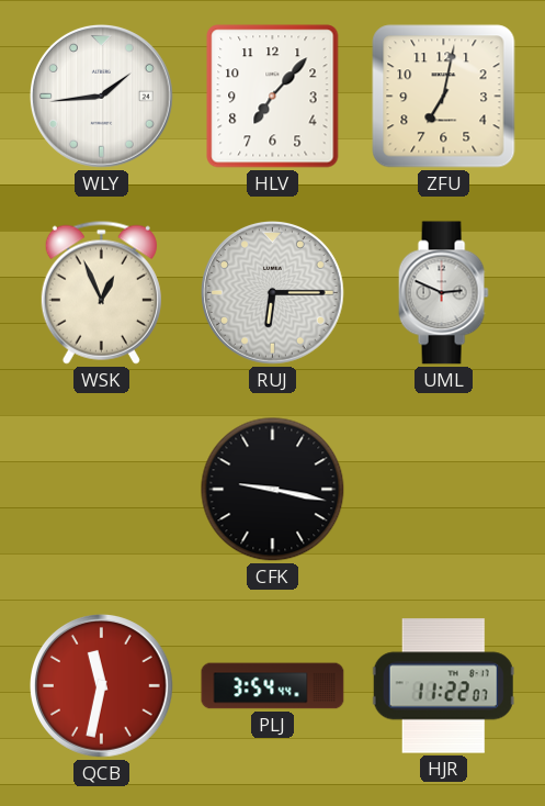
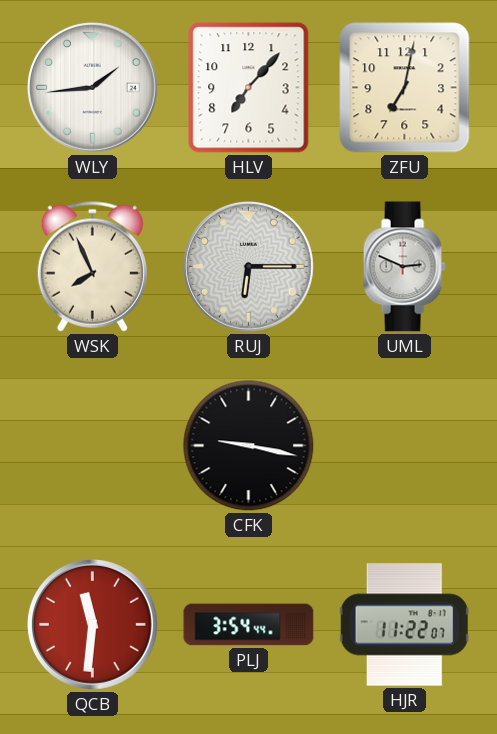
WSK: 12:56 -> 7:56
QCB: 11:32 -> 11:31
